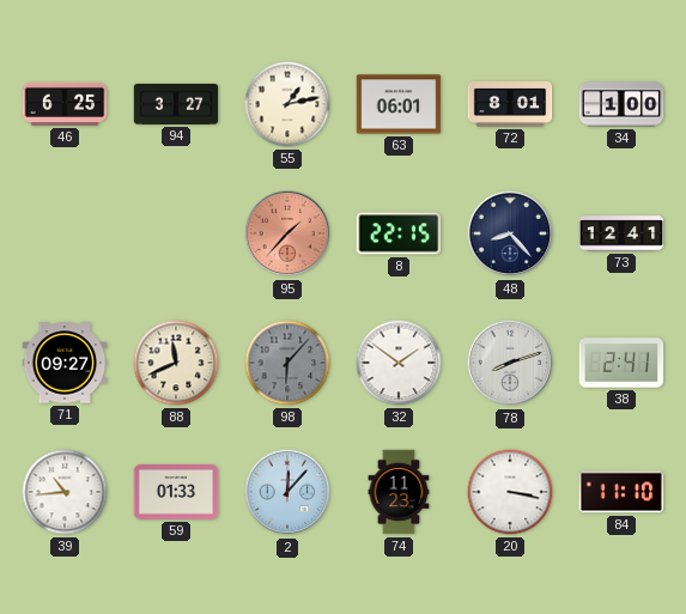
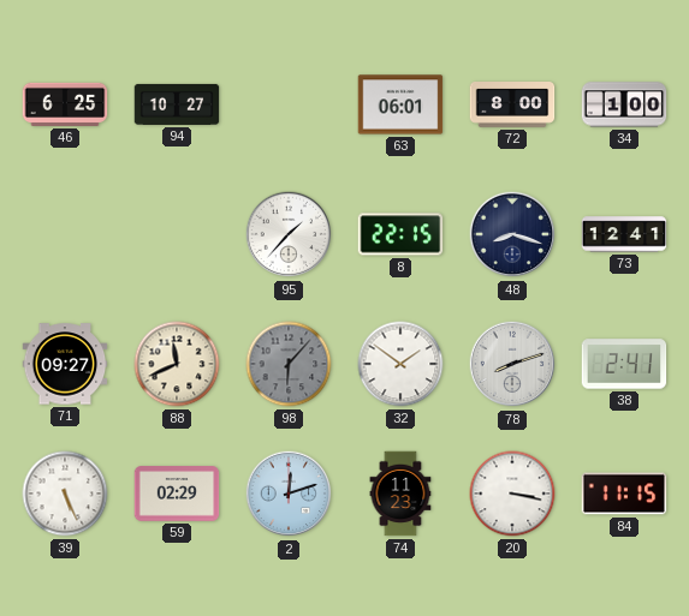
94: 3:27 -> 10:27
55: 1:13 -> none
72: 8:01 -> 8:00
95 dial: salmon -> white
48: 8:23 -> 8:18
39: 10:44 -> 5:26
59: 01:33 -> 02:29
2: 12:07 -> 12:12
84: 11:10 -> 11:15
